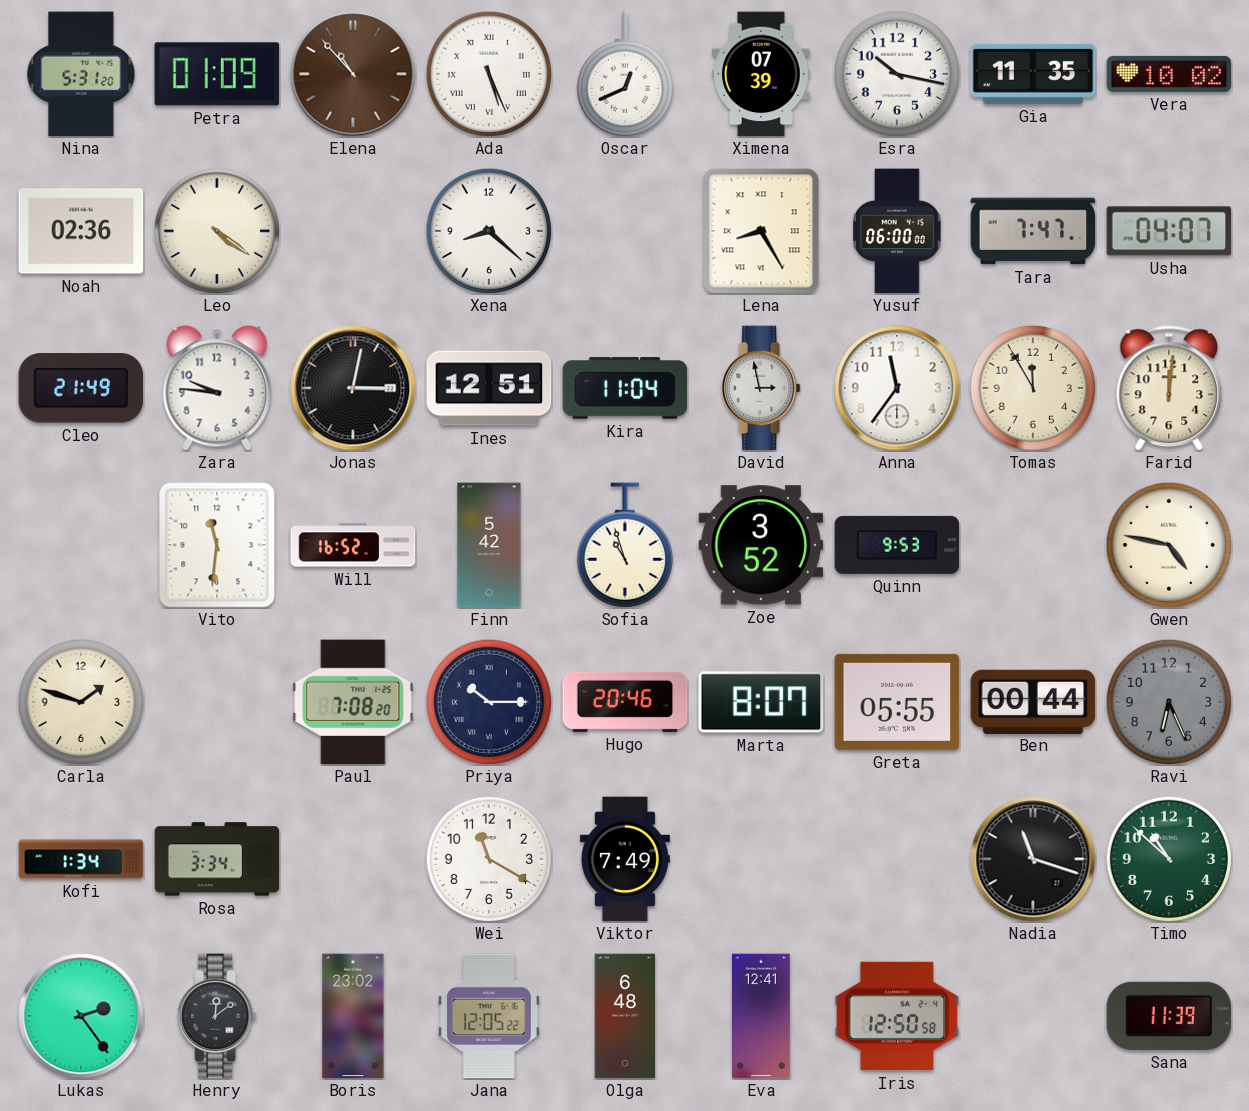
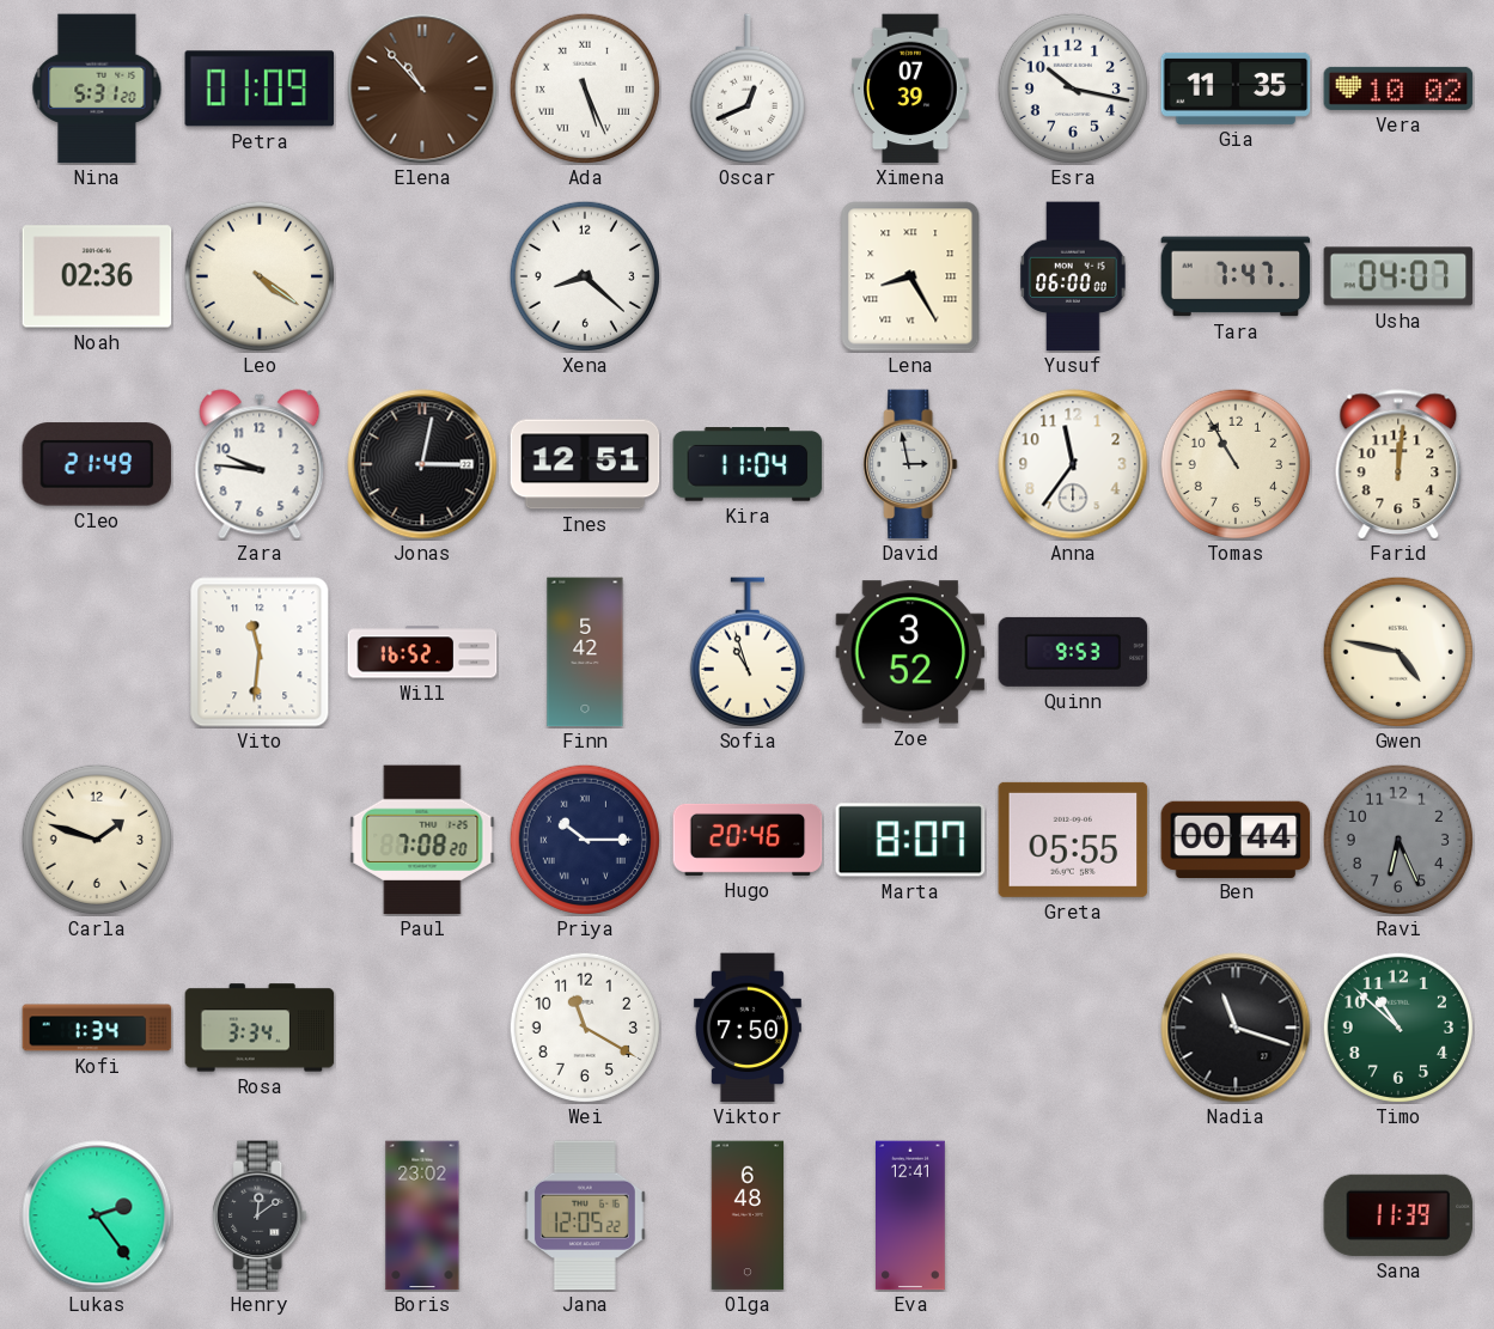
Tomas: 11:55 -> 10:55
Viktor: 7:49 -> 7:50
Iris: 12:50 -> none
